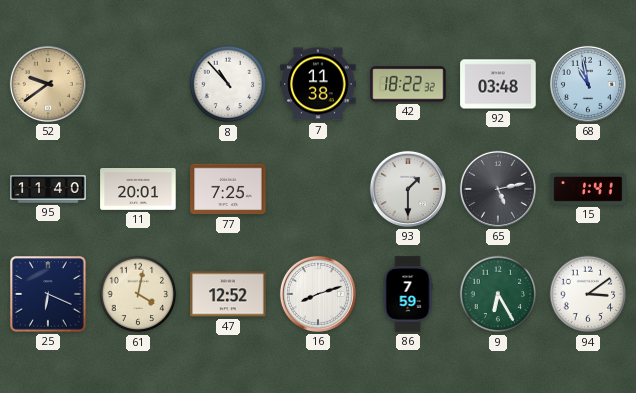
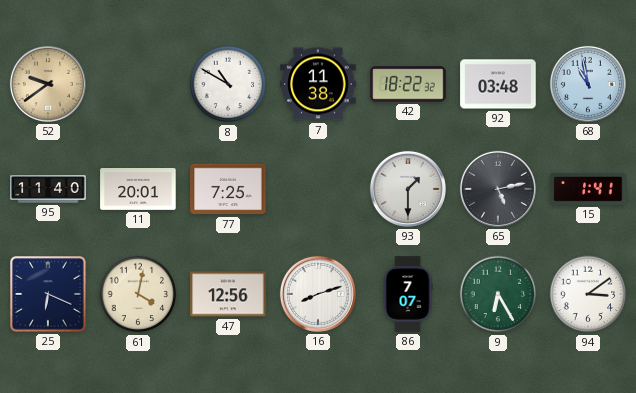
8: 10:53 -> 10:50
47: 12:52 -> 12:56
86: 7:59 -> 7:07
